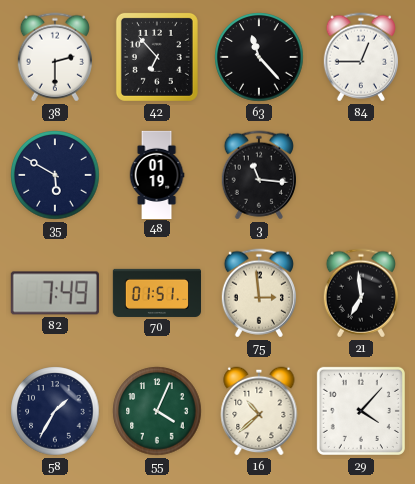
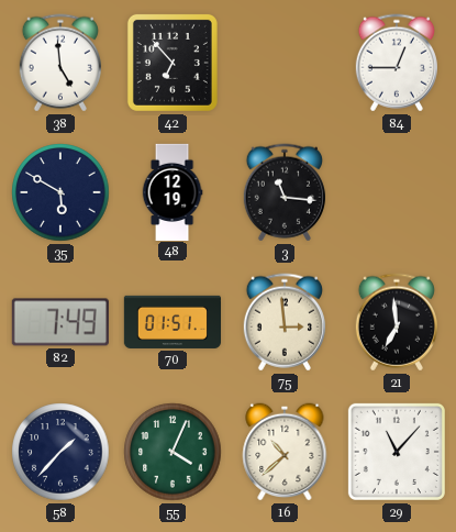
38: 2:30 -> 4:59
63: 11:23 -> none
48: 01:19 -> 12:19
58: 1:35 -> 1:37
29: 4:07 -> 11:07
